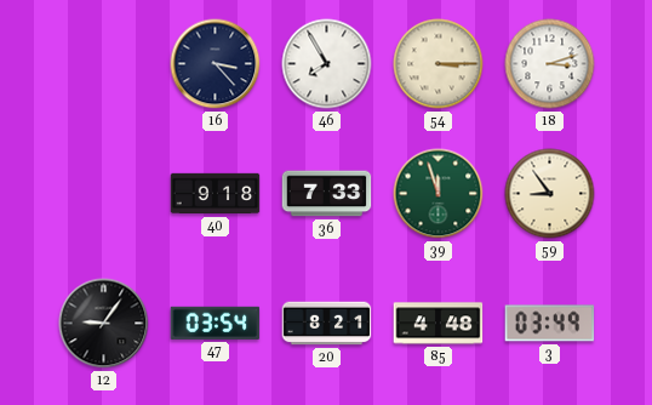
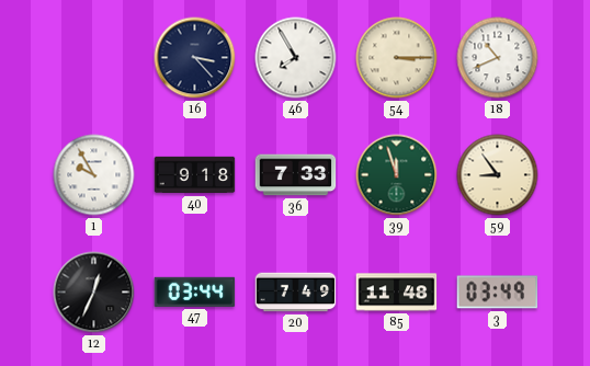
18: 3:12 -> 10:41
1: none -> 9:55
12: 9:06 -> 12:34
47: 03:54 -> 03:44
20: 8:21 -> 7:49
85: 4:48 -> 11:48
